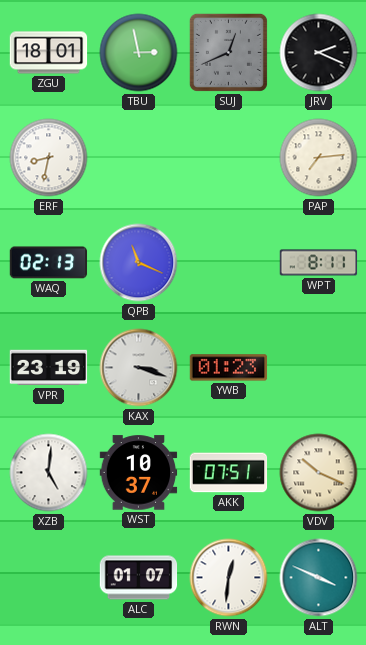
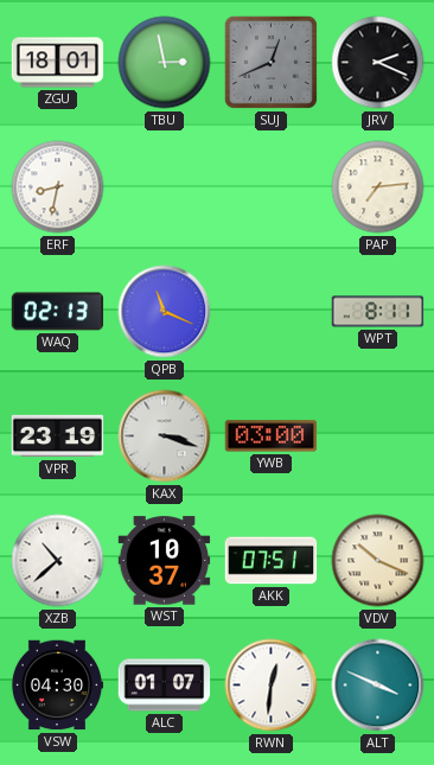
YWB: 01:23 -> 03:00
XZB: 5:01 -> 10:38
VSW: none -> 04:30
